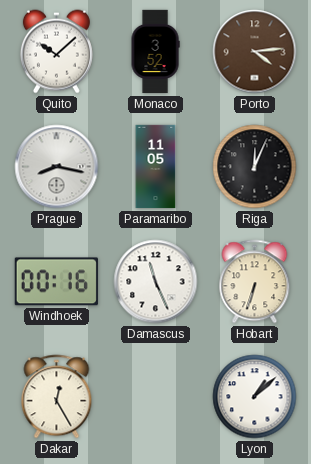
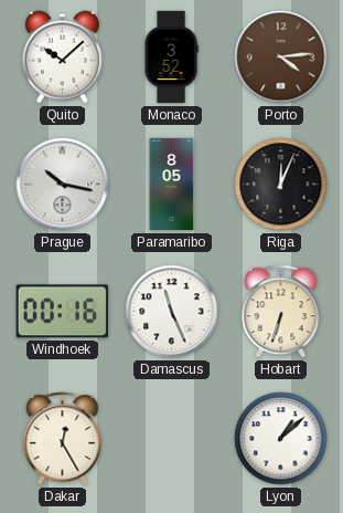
Prague: 8:17 -> 10:17
Paramaribo: 11:05 -> 8:05
